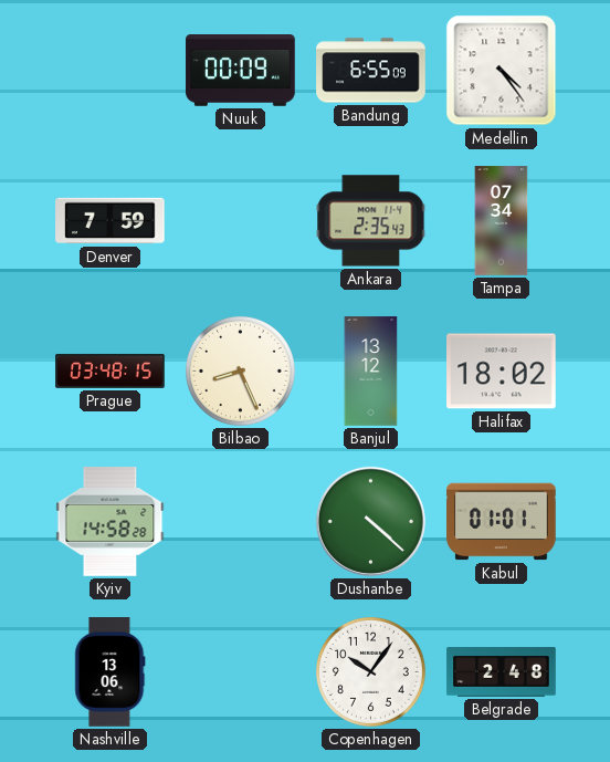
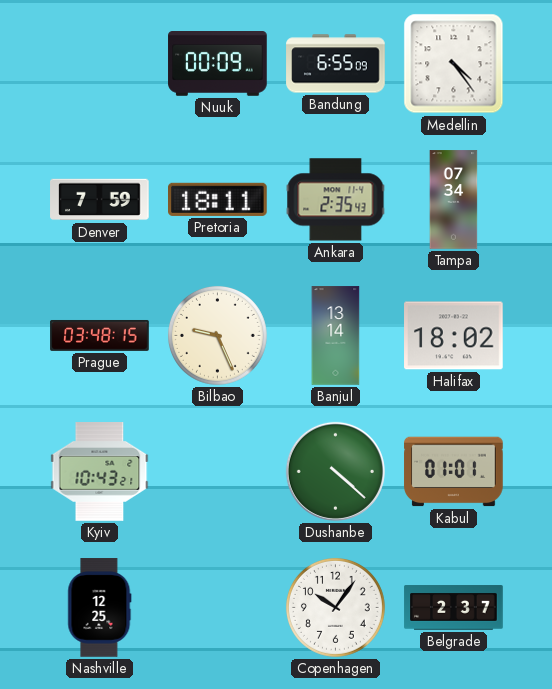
Pretoria: none -> 18:11
Bilbao: 8:26 -> 9:26
Banjul: 13:12 -> 13:14
Kyiv: 14:58 -> 10:43
Nashville: 13:06 -> 12:25
Belgrade: 2:48 -> 2:37
